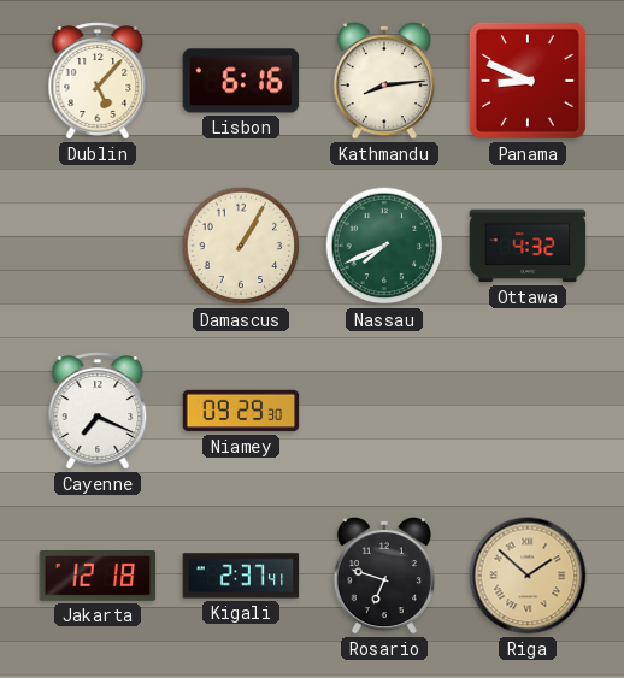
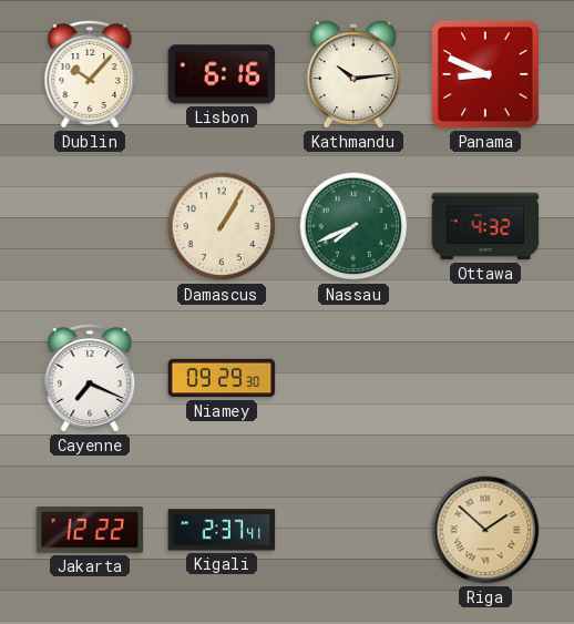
Dublin: 5:07 -> 10:07
Kathmandu: 8:14 -> 10:14
Jakarta: 12:18 -> 12:22
Rosario: 6:48 -> none
